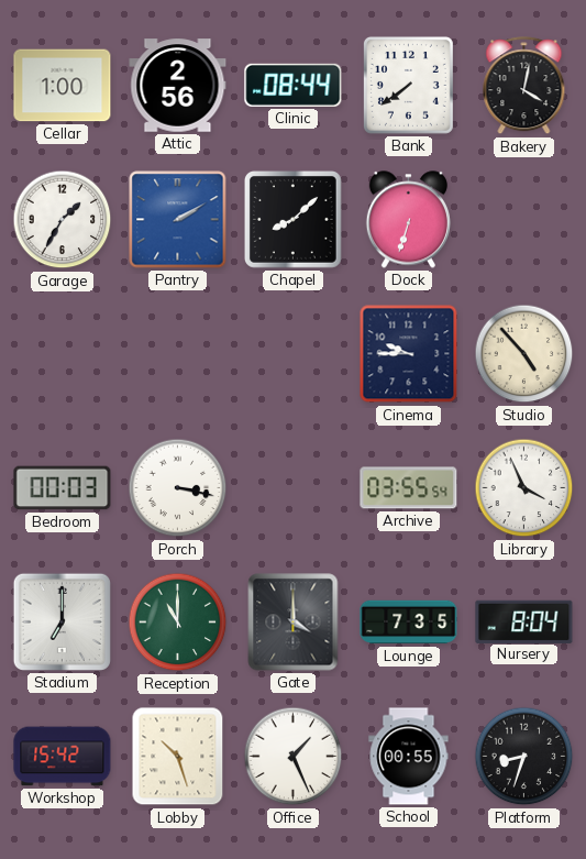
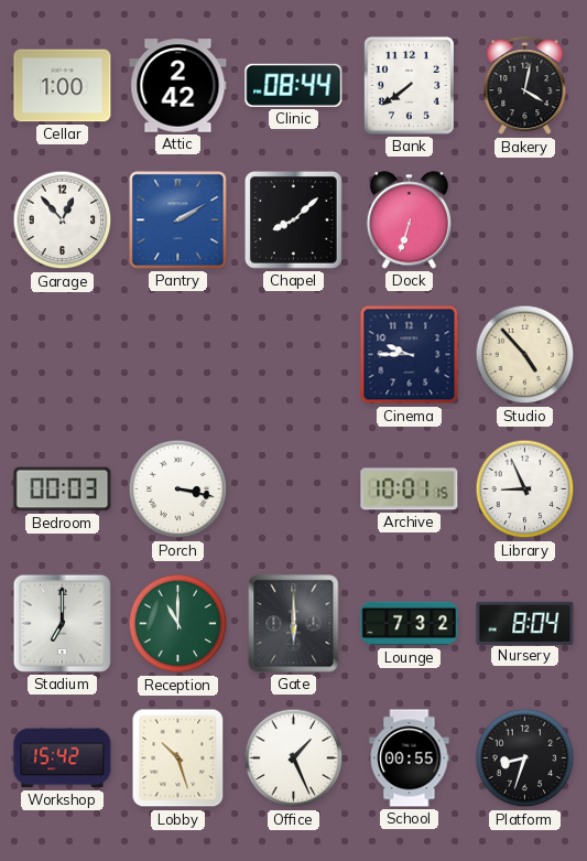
Attic: 2:56 -> 2:42
Garage: 1:35 -> 12:53
Archive: 03:55 -> 10:01
Library: 3:56 -> 8:56
Gate: 4:00 -> 6:00
Lounge: 7:35 -> 7:32
